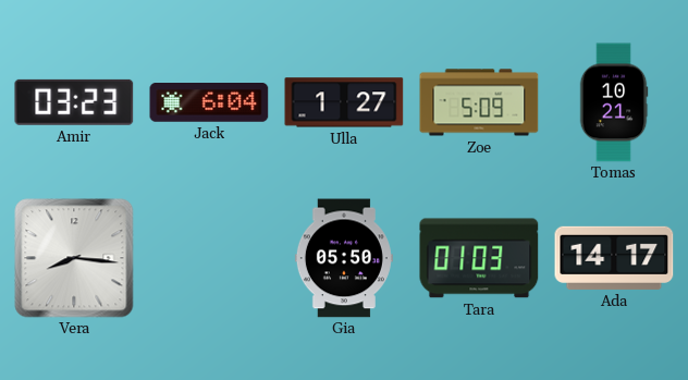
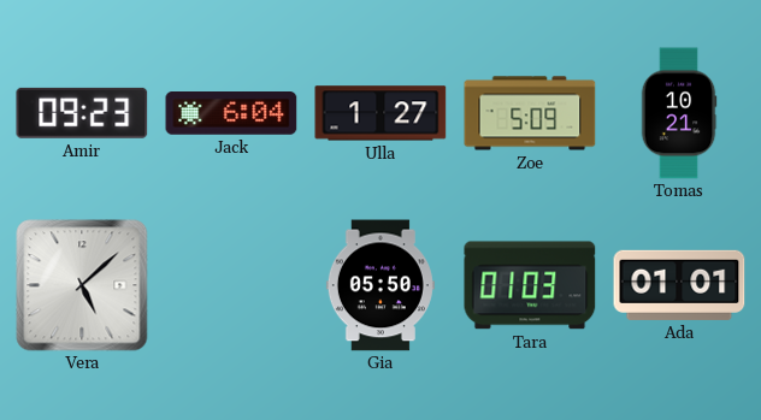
Amir: 03:23 -> 09:23
Vera: 8:16 -> 5:08
Ada: 14:17 -> 01:01
